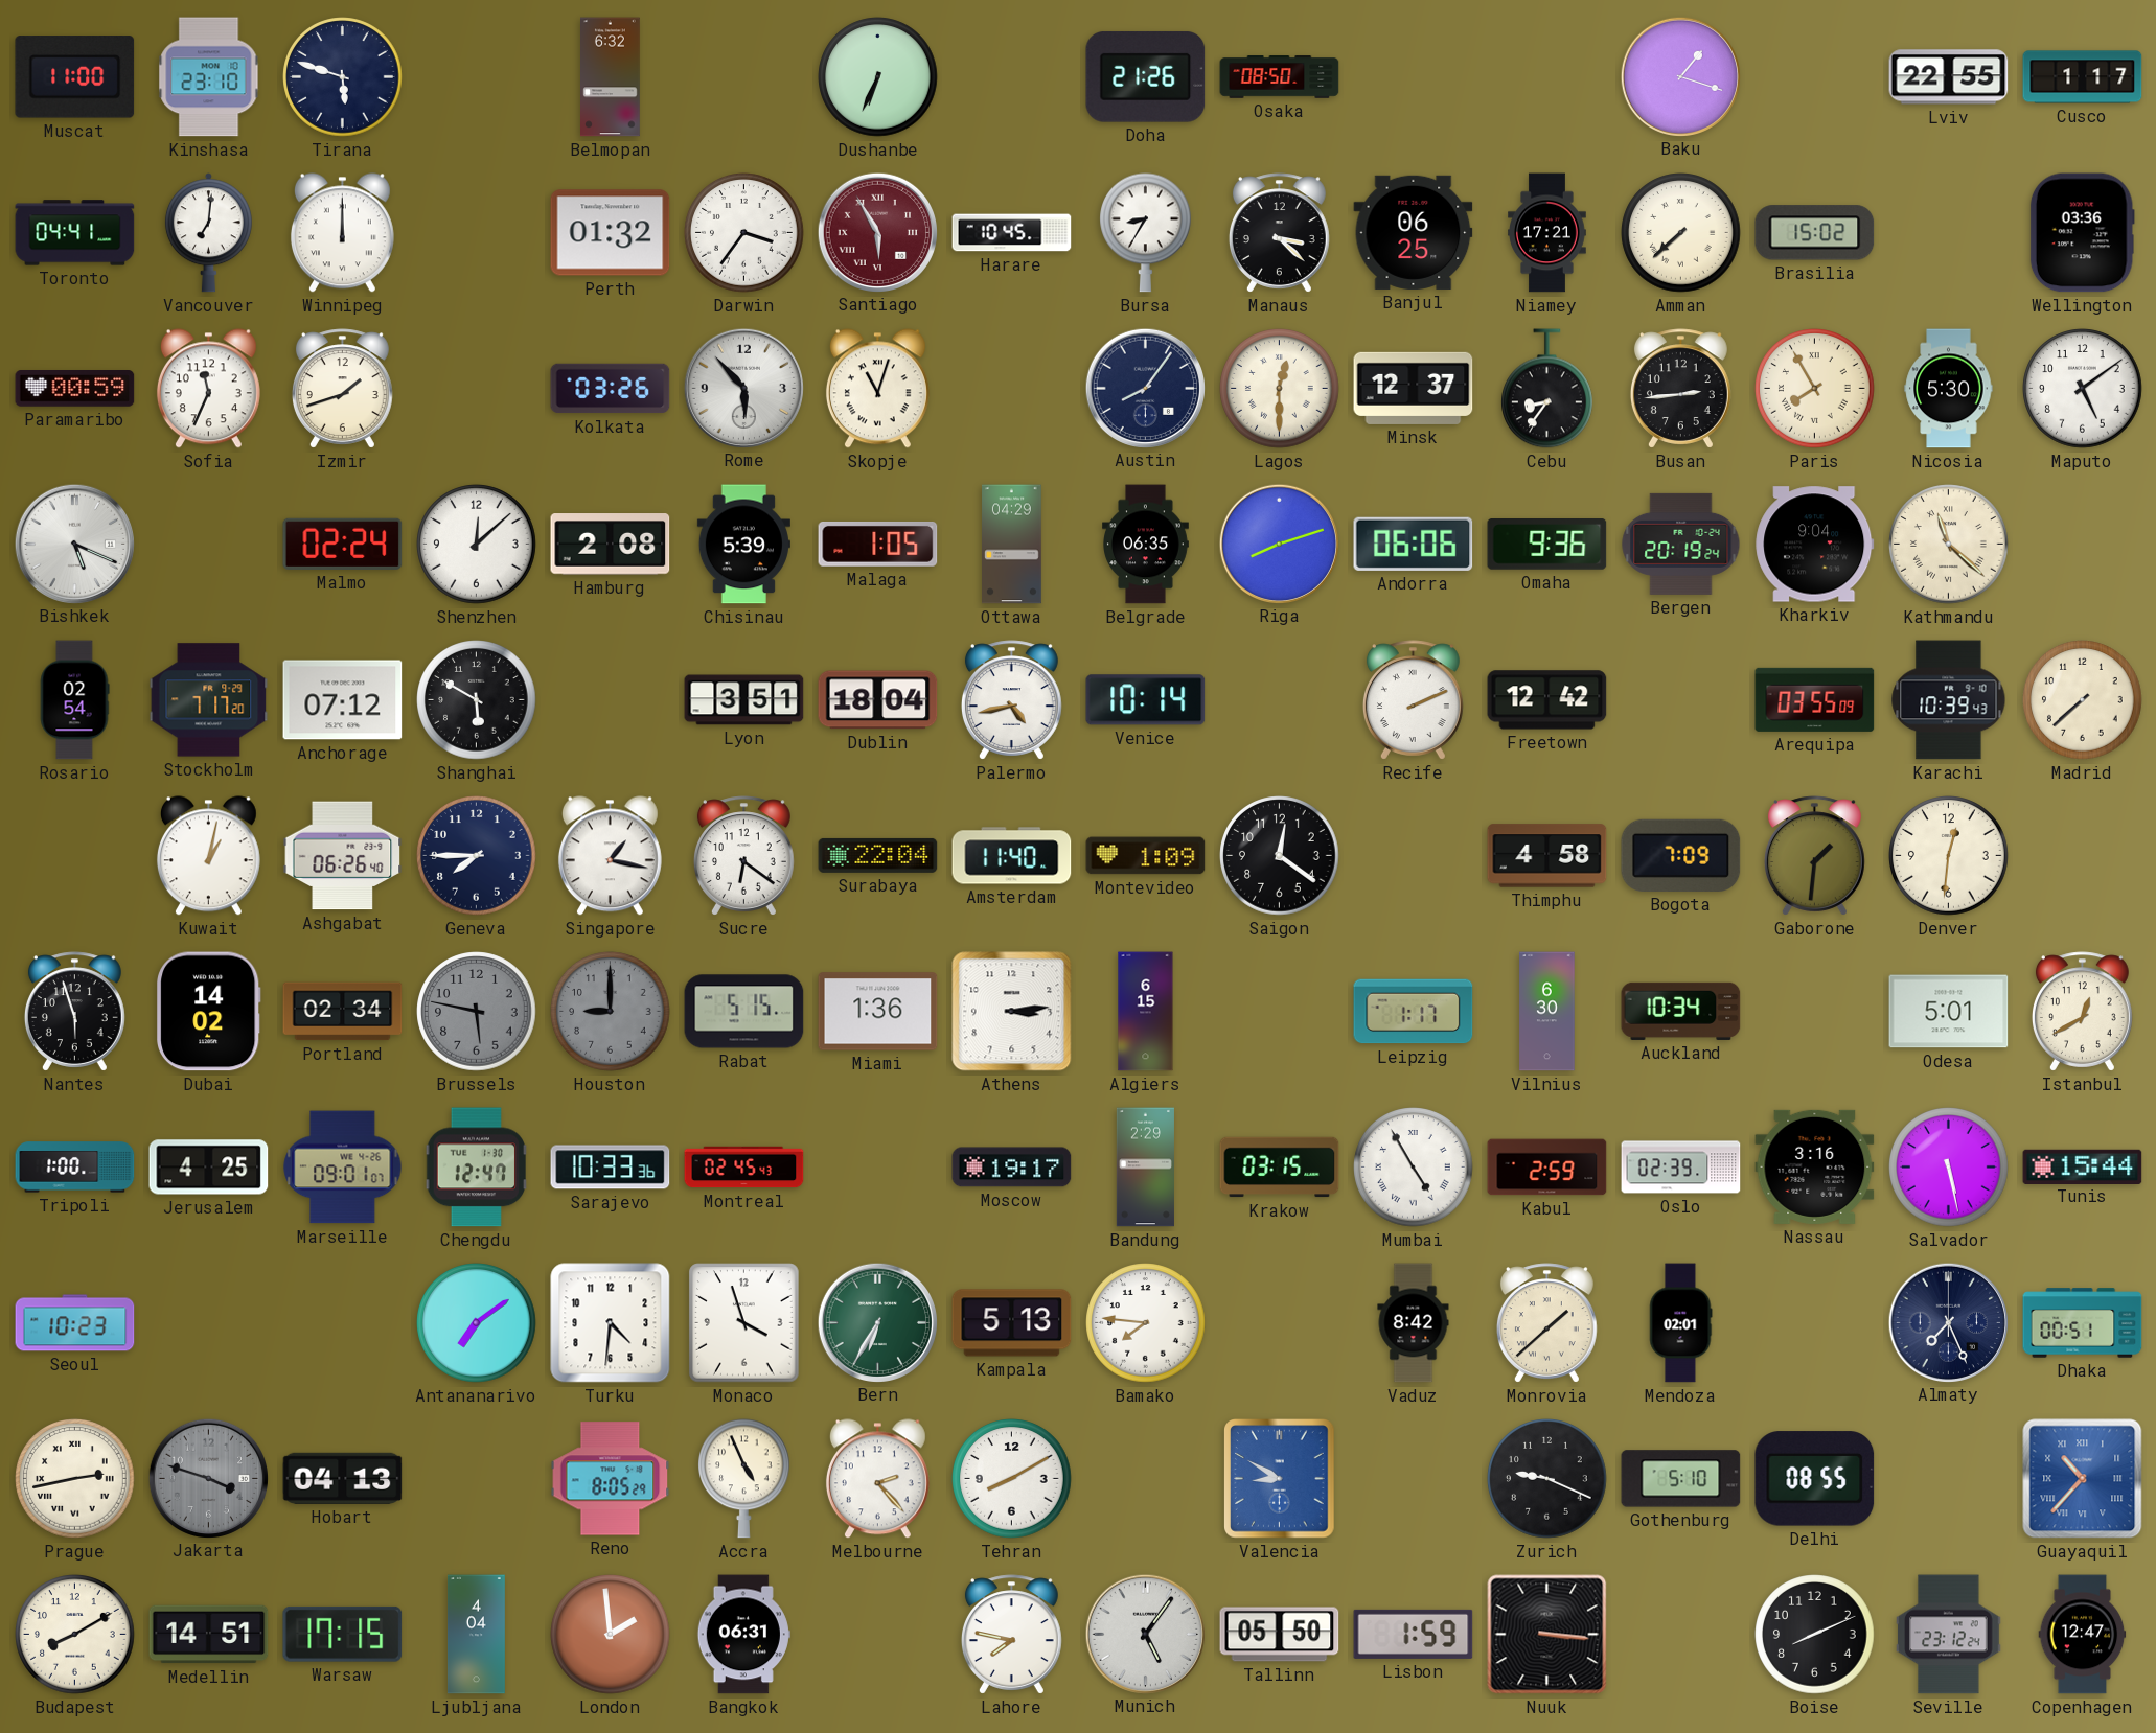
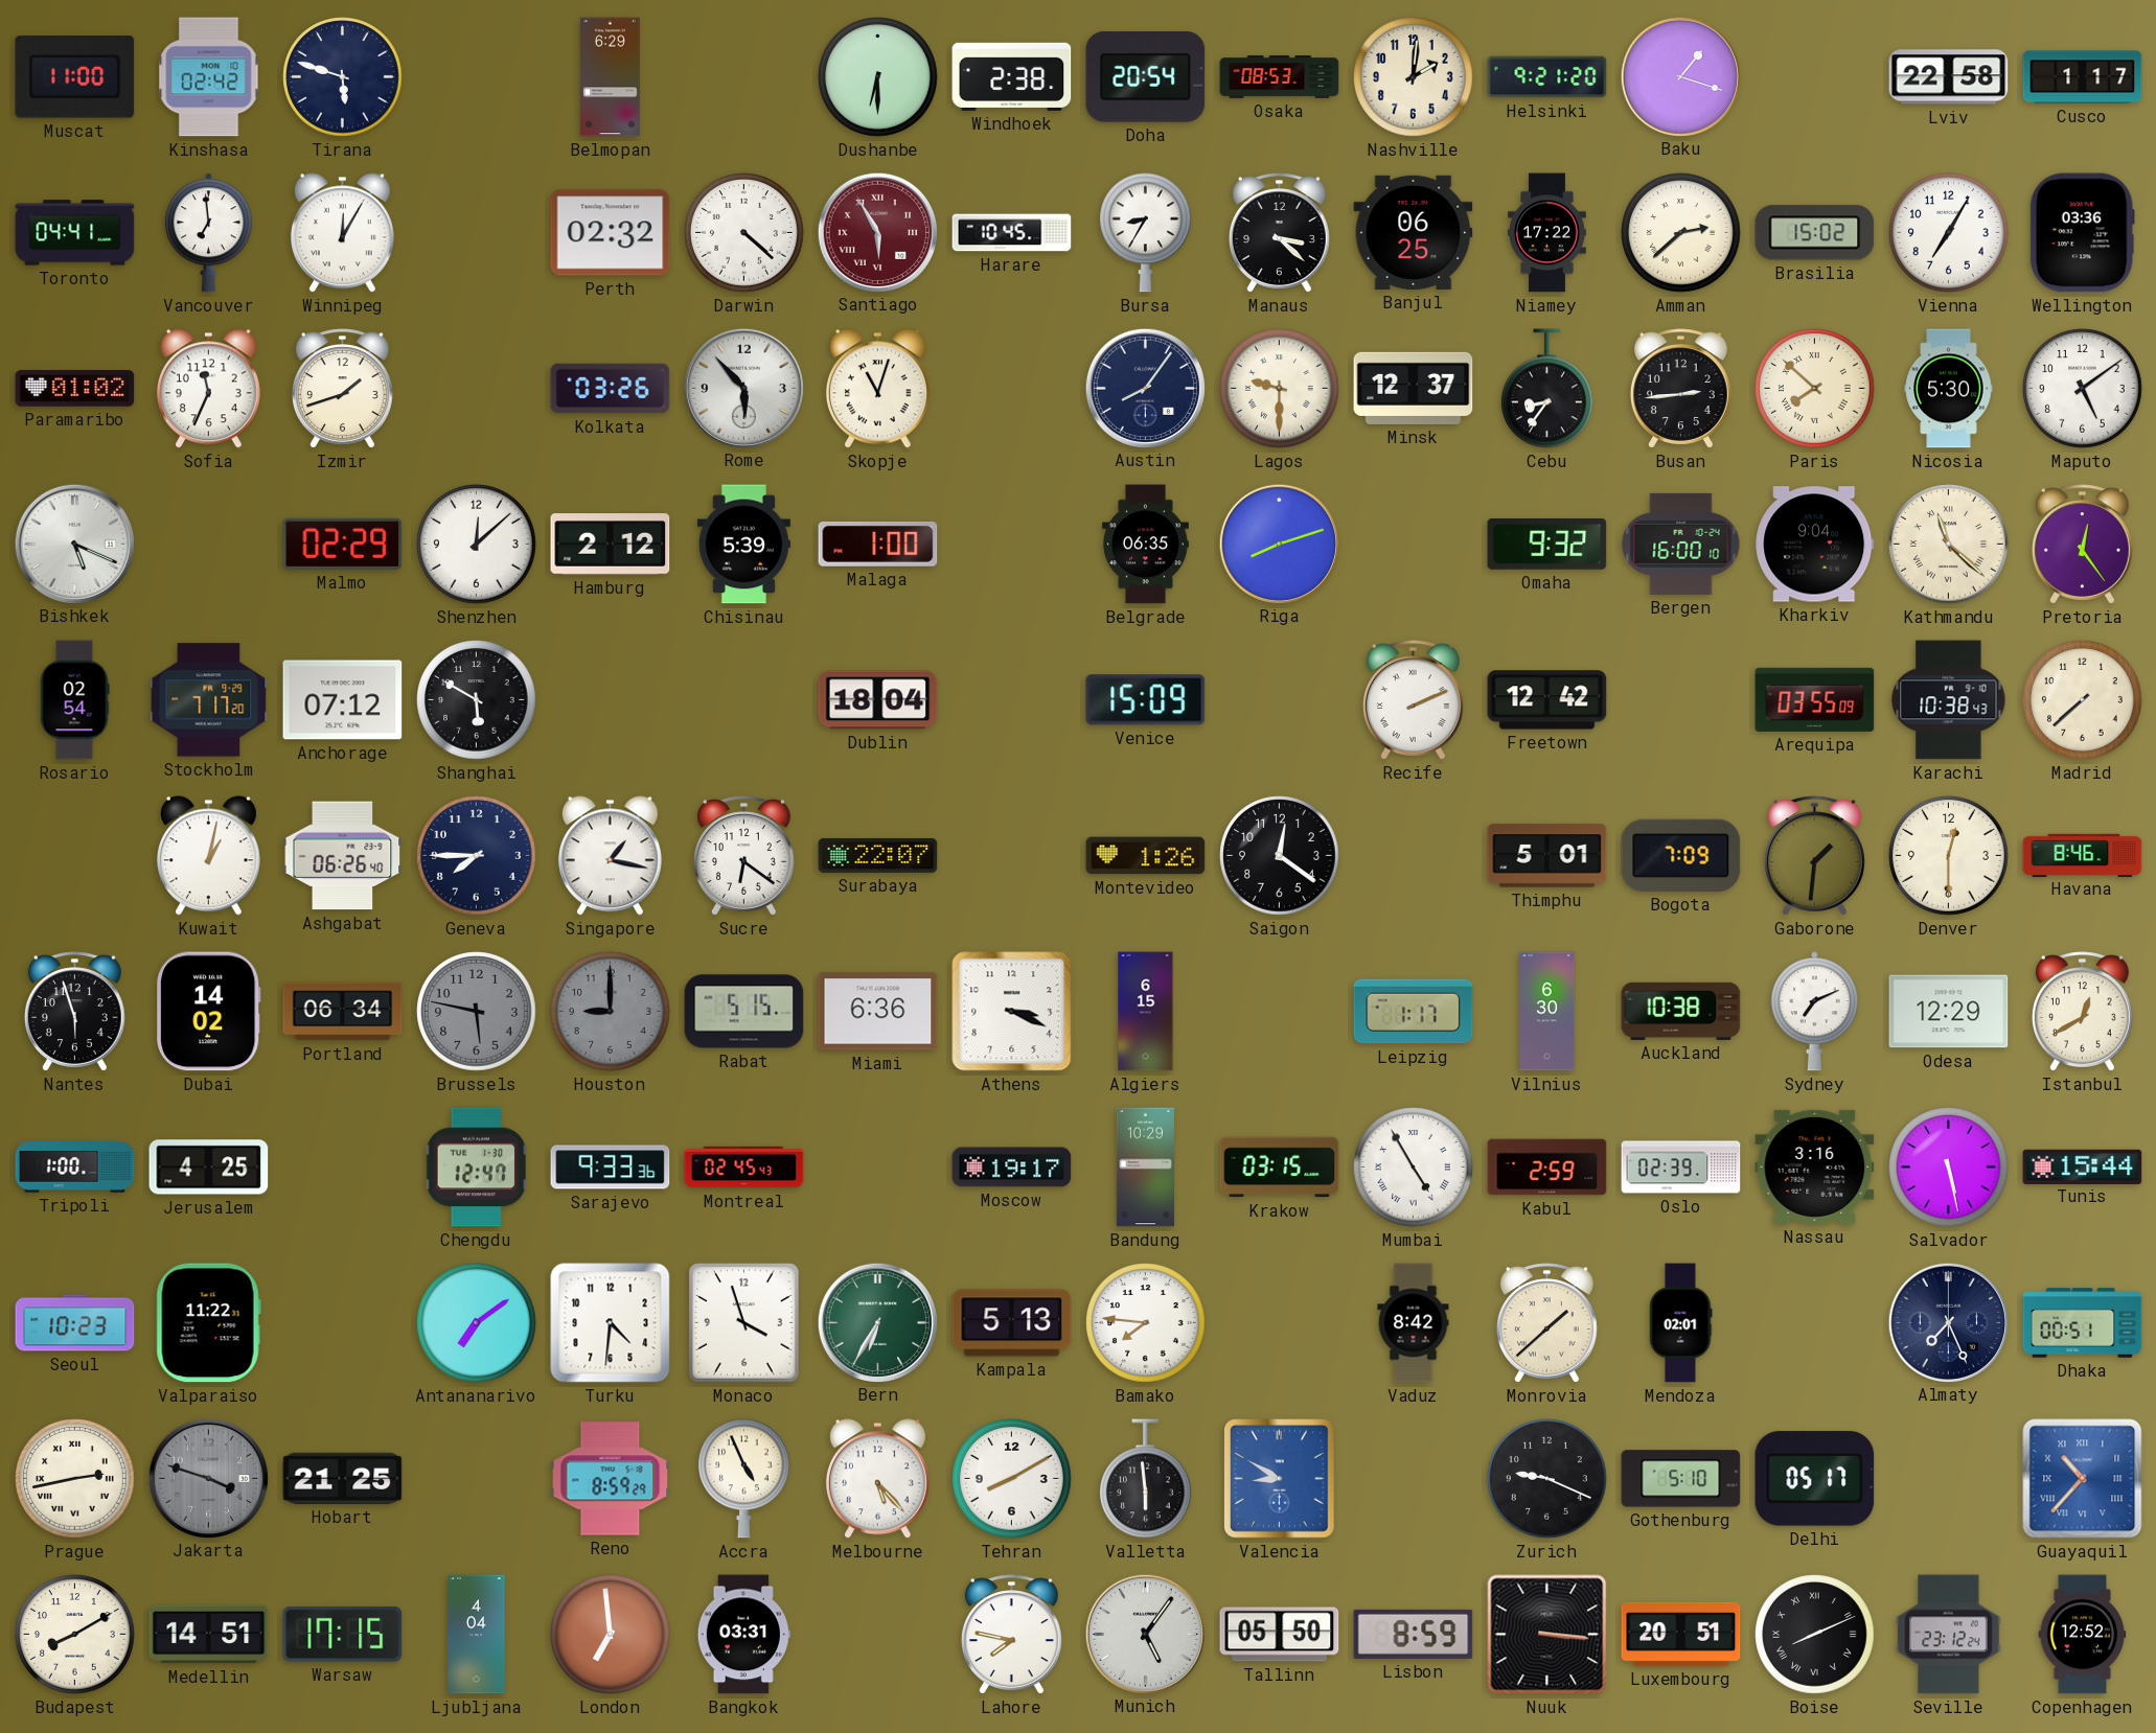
Kinshasa: 23:10 -> 02:42
Belmopan: 6:32 -> 6:29
Dushanbe: 6:34 -> 6:30
Windhoek: none -> 2:38
Doha: 21:26 -> 20:54
Osaka: 08:50 -> 08:53
Nashville: none -> 2:01
Helsinki: none -> 9:21
Lviv: 22:55 -> 22:58
Vancouver: 7:01 -> 6:59
Winnipeg: 12:00 -> 12:05
Perth: 01:32 -> 02:32
Darwin: 3:36 -> 4:22
Niamey: 17:21 -> 17:22
Amman: 7:38 -> 2:38
Vienna: none -> 7:05
Paramaribo: 00:59 -> 01:02
Lagos: 12:30 -> 9:30
Paris: 7:55 -> 7:52
Malmo: 02:24 -> 02:29
Hamburg: 2:08 -> 2:12
Malaga: 1:05 -> 1:00
Ottawa: 04:29 -> none
Andorra: 06:06 -> none
Omaha: 9:36 -> 9:32
Bergen: 20:19 -> 16:00
Pretoria: none -> 12:24
Lyon: 3:51 -> none
Palermo: 4:43 -> none
Venice: 10:14 -> 15:09
Karachi: 10:39 -> 10:38
Surabaya: 22:04 -> 22:07
Amsterdam: 11:40 -> none
Montevideo: 1:09 -> 1:26
Thimphu: 4:58 -> 5:01
Denver: 12:31 -> 12:30
Havana: none -> 8:46
Portland: 02:34 -> 06:34
Miami: 1:36 -> 6:36
Athens: 3:14 -> 3:19
Auckland: 10:34 -> 10:38
Sydney: none -> 7:11
Odesa: 5:01 -> 12:29
Marseille: 09:01 -> none
Sarajevo: 10:33 -> 9:33
Bandung: 2:29 -> 10:29
Valparaiso: none -> 11:22
Hobart: 04:13 -> 21:25
Reno: 8:05 -> 8:59
Melbourne: 2:23 -> 5:23
Valletta: none -> 5:59
Delhi: 08:55 -> 05:17
London: 1:59 -> 6:59
Bangkok: 06:31 -> 03:31
Lisbon: 1:59 -> 8:59
Luxembourg: none -> 20:51
Boise numerals: Arabic -> Roman
Copenhagen: 12:47 -> 12:52
